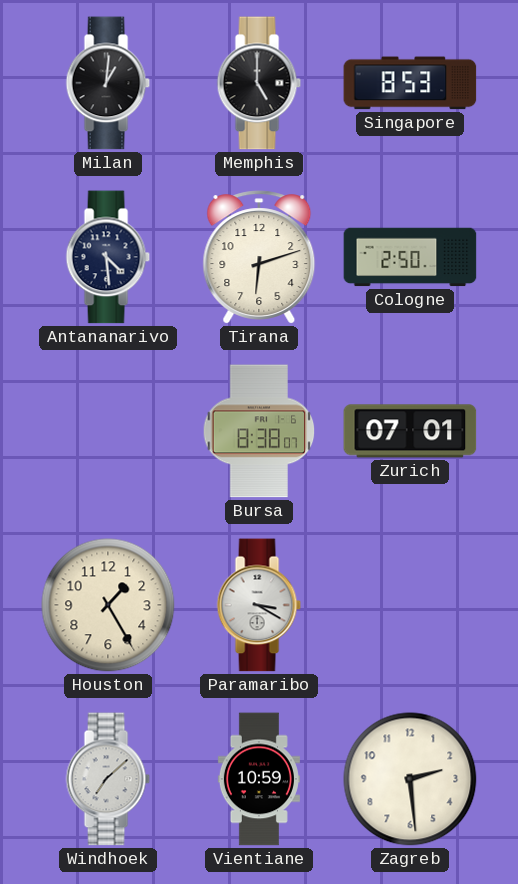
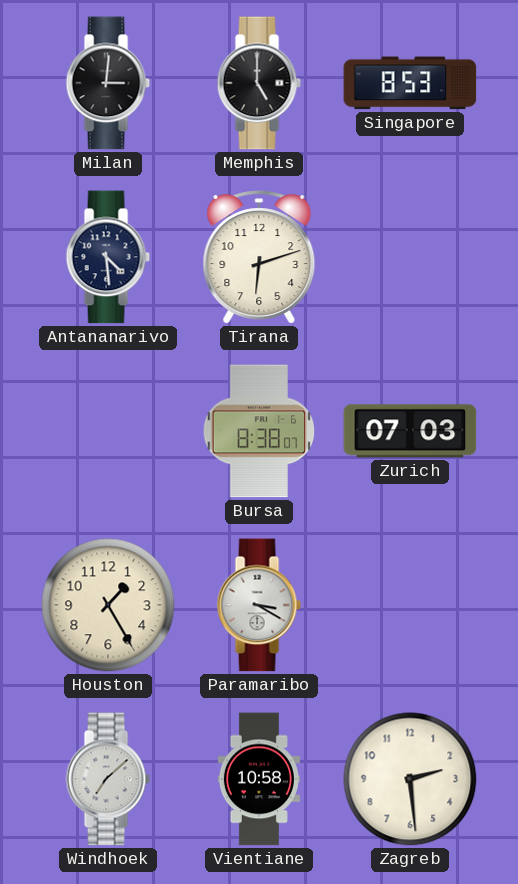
Milan: 1:01 -> 3:01
Cologne: 2:50 -> none
Zurich: 07:01 -> 07:03
Vientiane: 10:59 -> 10:58
